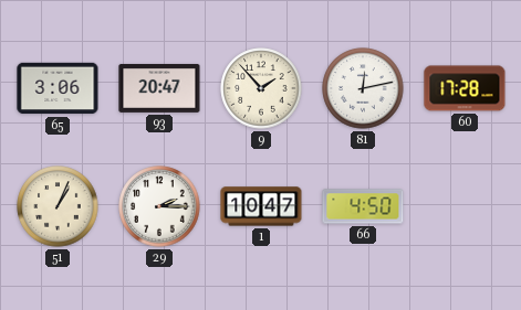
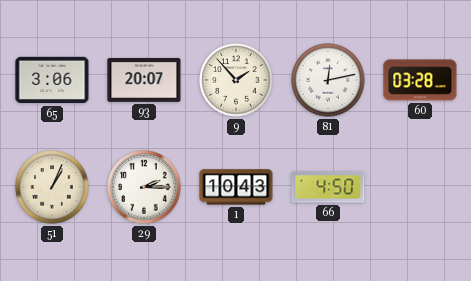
93: 20:47 -> 20:07
60: 17:28 -> 03:28
1: 10:47 -> 10:43
